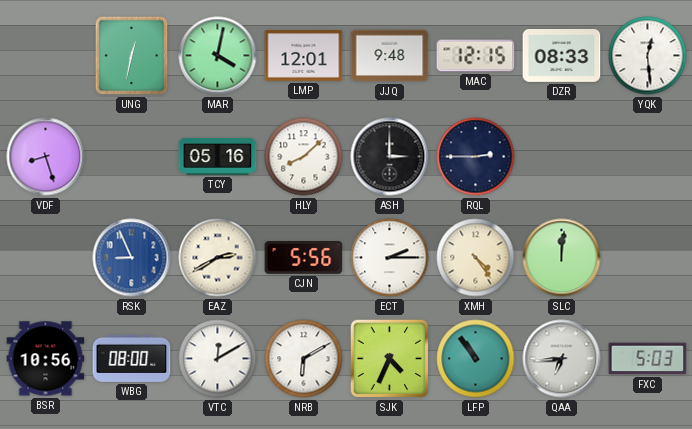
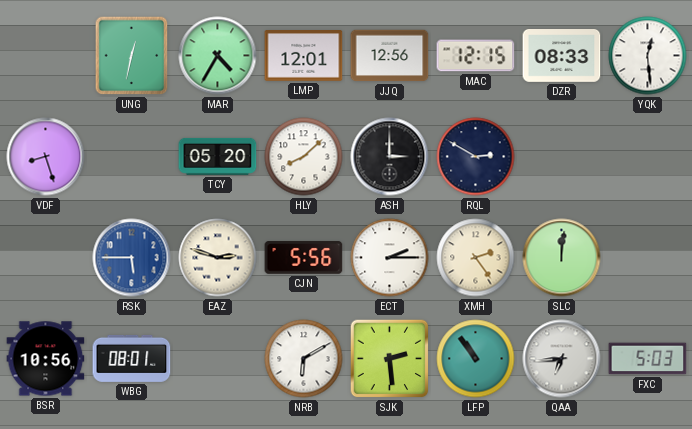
MAR: 4:02 -> 4:35
JJQ: 9:48 -> 12:56
TCY: 05:16 -> 05:20
RQL: 2:45 -> 2:50
RSK: 8:56 -> 5:45
EAZ: 2:40 -> 2:48
XMH: 4:24 -> 2:24
WBG: 08:00 -> 08:01
VTC: 12:10 -> none
SJK: 4:34 -> 2:29
